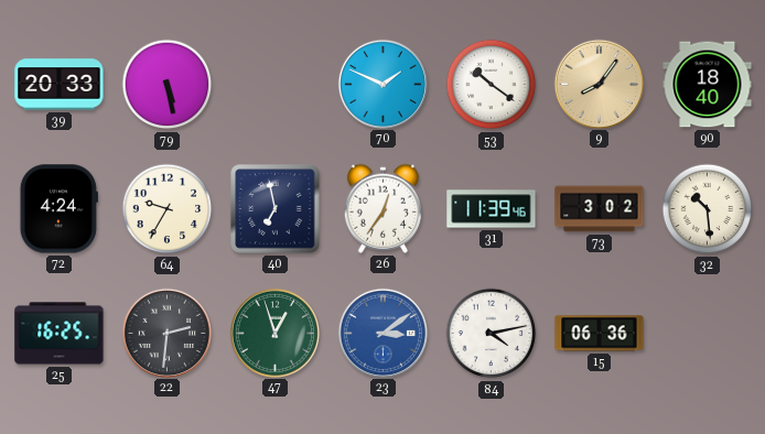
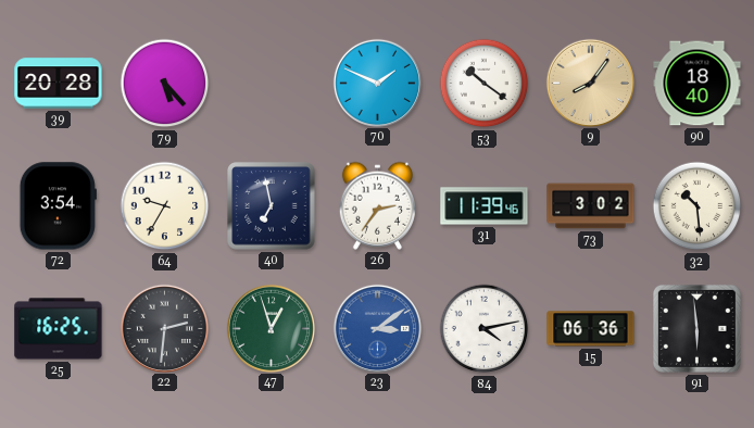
39: 20:33 -> 20:28
79: 5:28 -> 5:23
72: 4:24 -> 3:54
26: 12:36 -> 2:36
91: none -> 5:59
